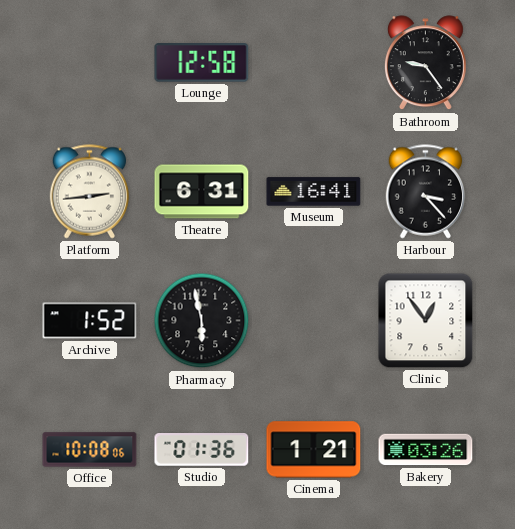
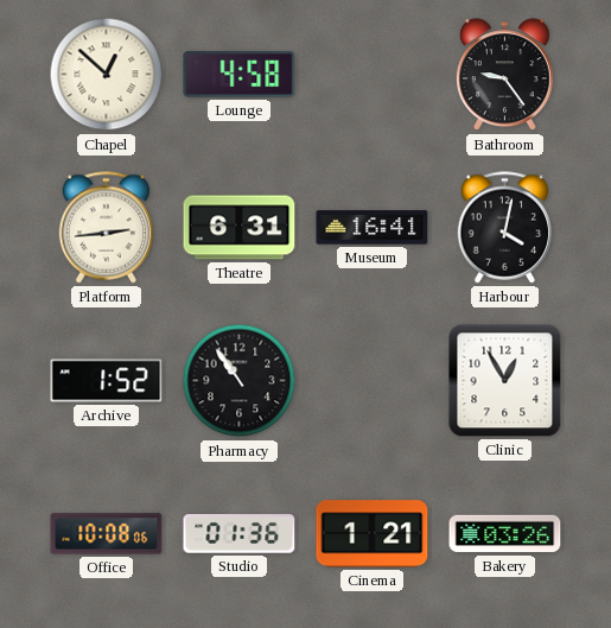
Chapel: none -> 12:52
Lounge: 12:58 -> 4:58
Harbour: 3:23 -> 4:02
Pharmacy: 5:58 -> 10:54
Clinic: 12:54 -> 12:55
